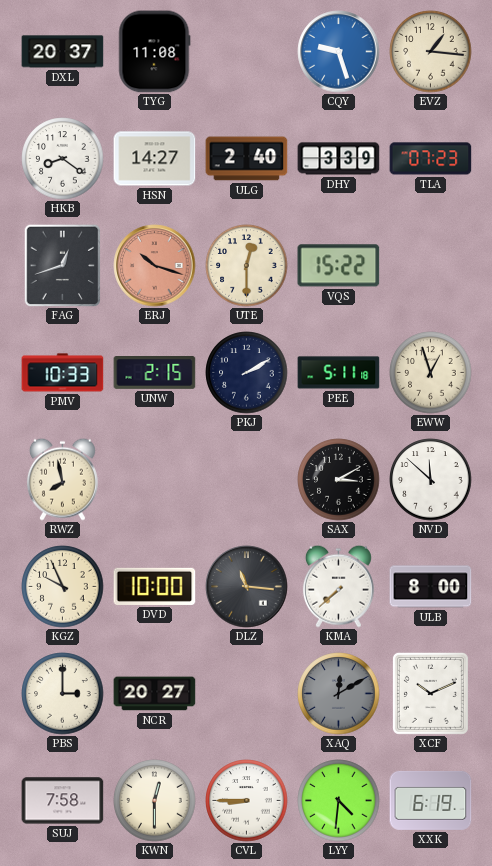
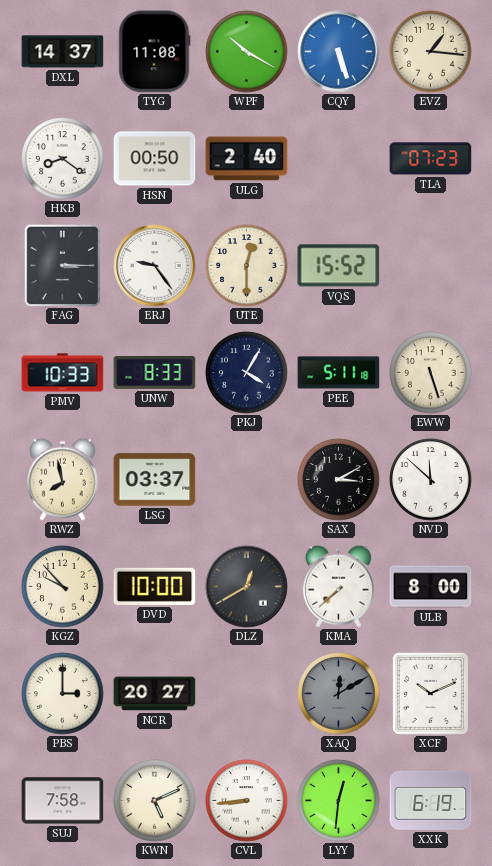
DXL: 20:37 -> 14:37
WPF: none -> 10:20
CQY: 9:27 -> 5:27
HSN: 14:27 -> 00:50
DHY: 3:39 -> none
FAG: 12:42 -> 3:15
ERJ: 10:18 -> 9:24
ERJ dial: salmon -> white
VQS: 15:22 -> 15:52
UNW: 2:15 -> 8:33
PKJ: 2:10 -> 4:05
EWW: 12:57 -> 5:27
LSG: none -> 03:37
KGZ: 9:56 -> 9:53
DLZ: 11:16 -> 12:40
KWN: 12:30 -> 5:11
CVL: 8:45 -> 8:44
LYY: 4:31 -> 12:31
